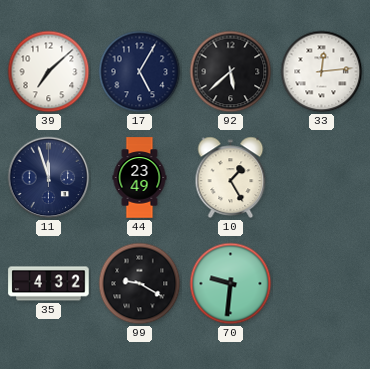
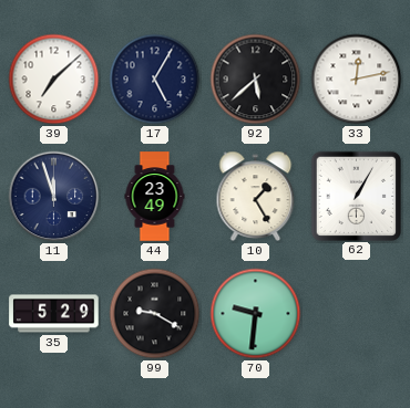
33: 12:14 -> 12:13
62: none -> 1:05
35: 4:32 -> 5:29
